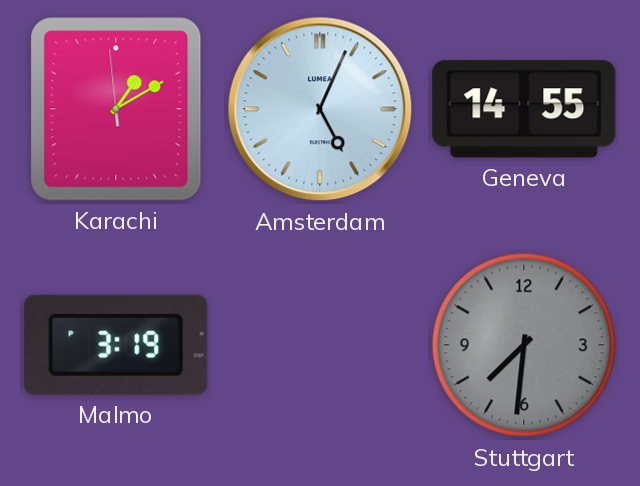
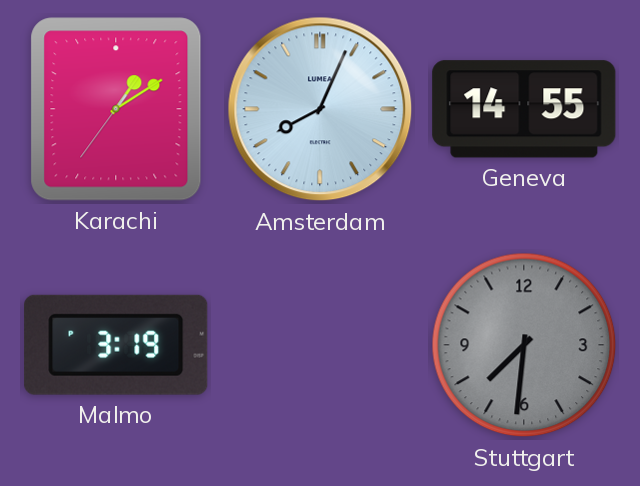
Karachi: 1:09:59 -> 1:09:36
Amsterdam: 5:04 -> 8:04
